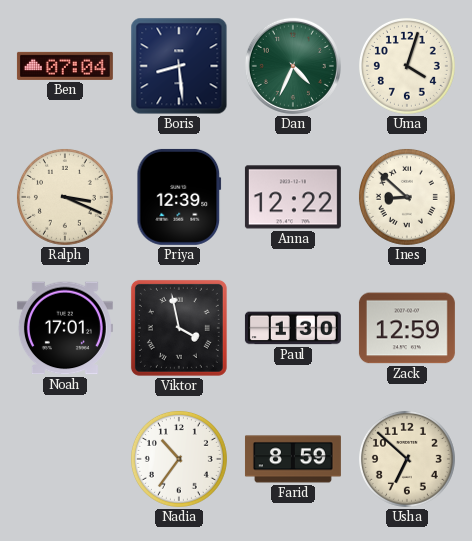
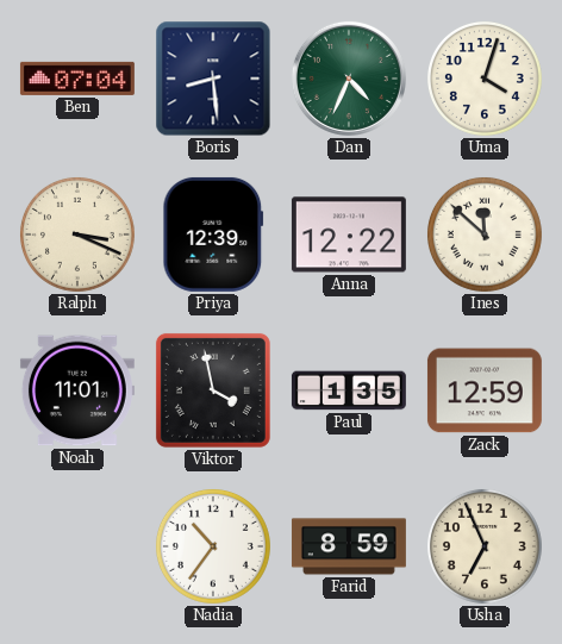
Ines: 8:52 -> 11:52
Noah: 17:01 -> 11:01
Paul: 1:30 -> 1:35
Usha: 6:52 -> 6:56
